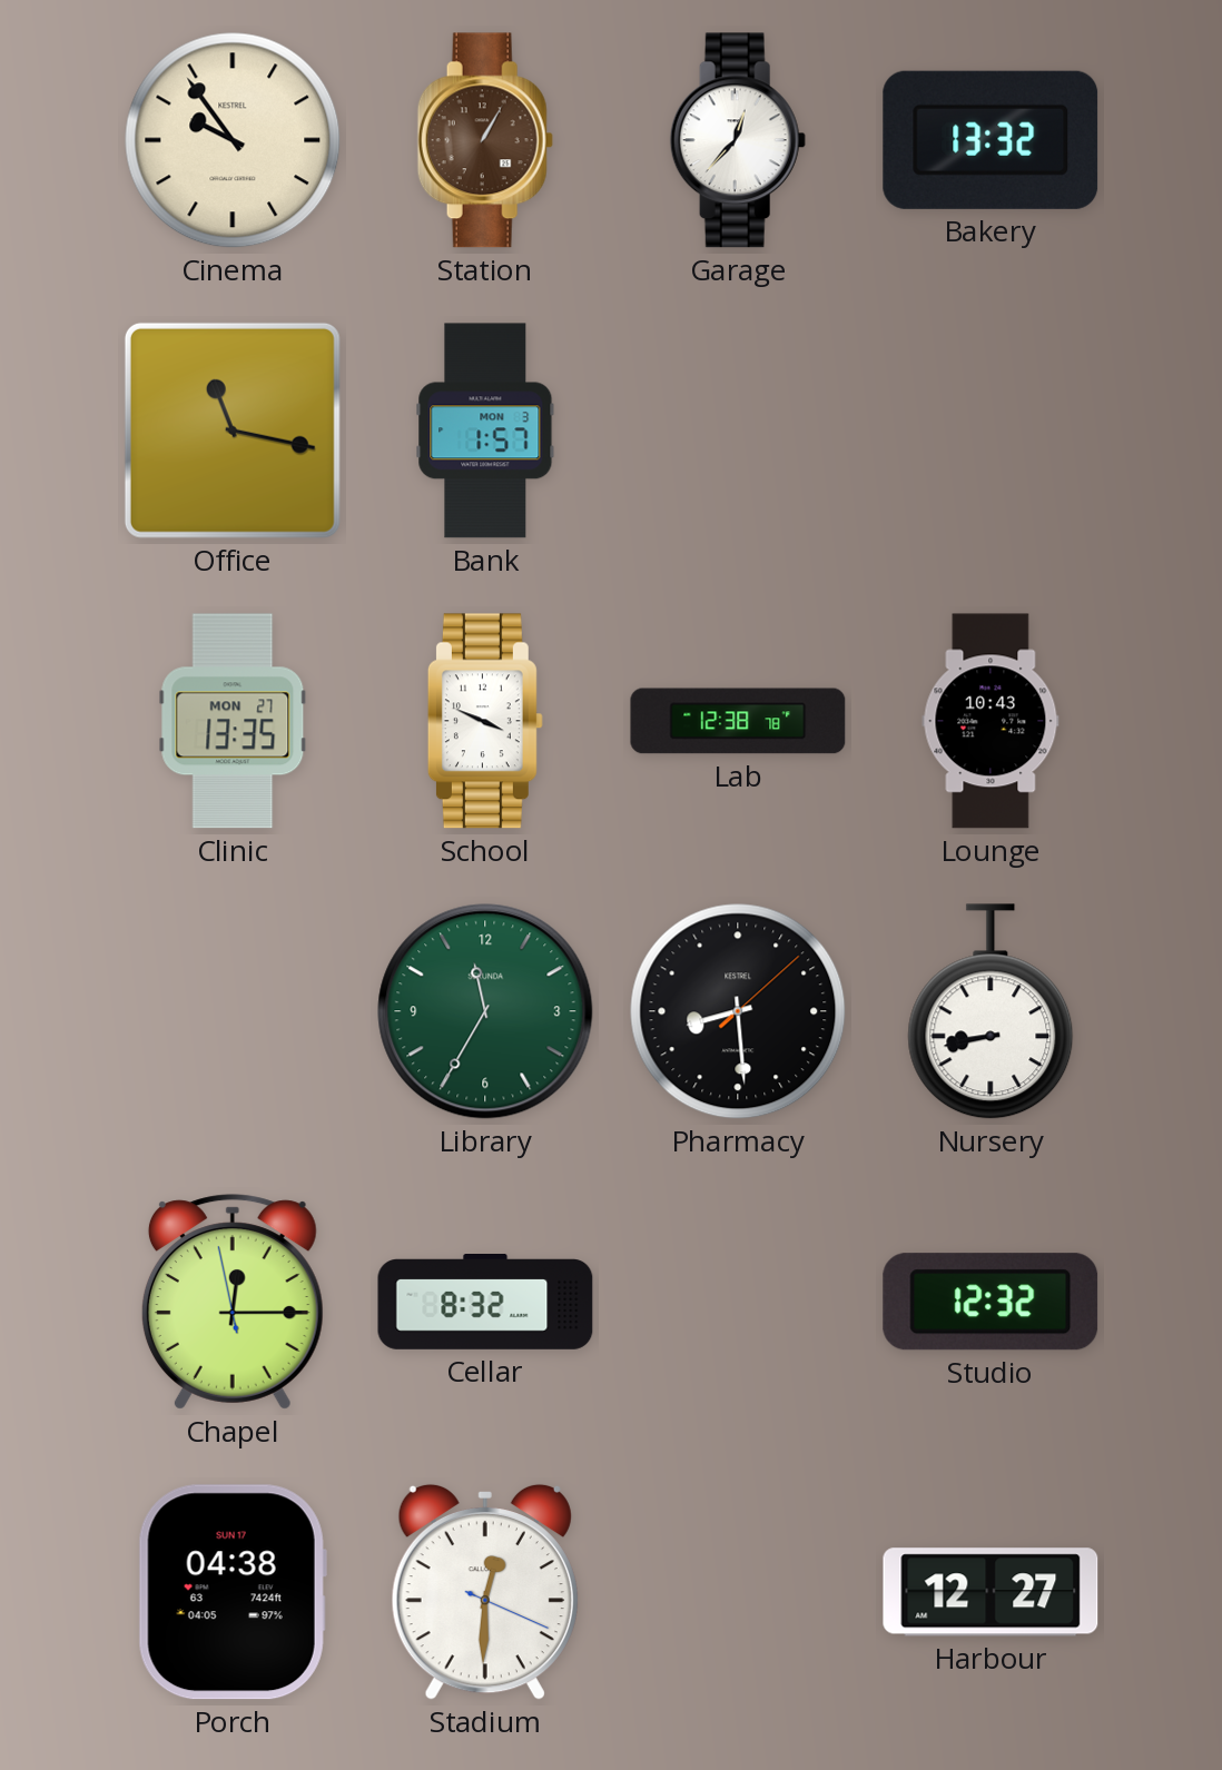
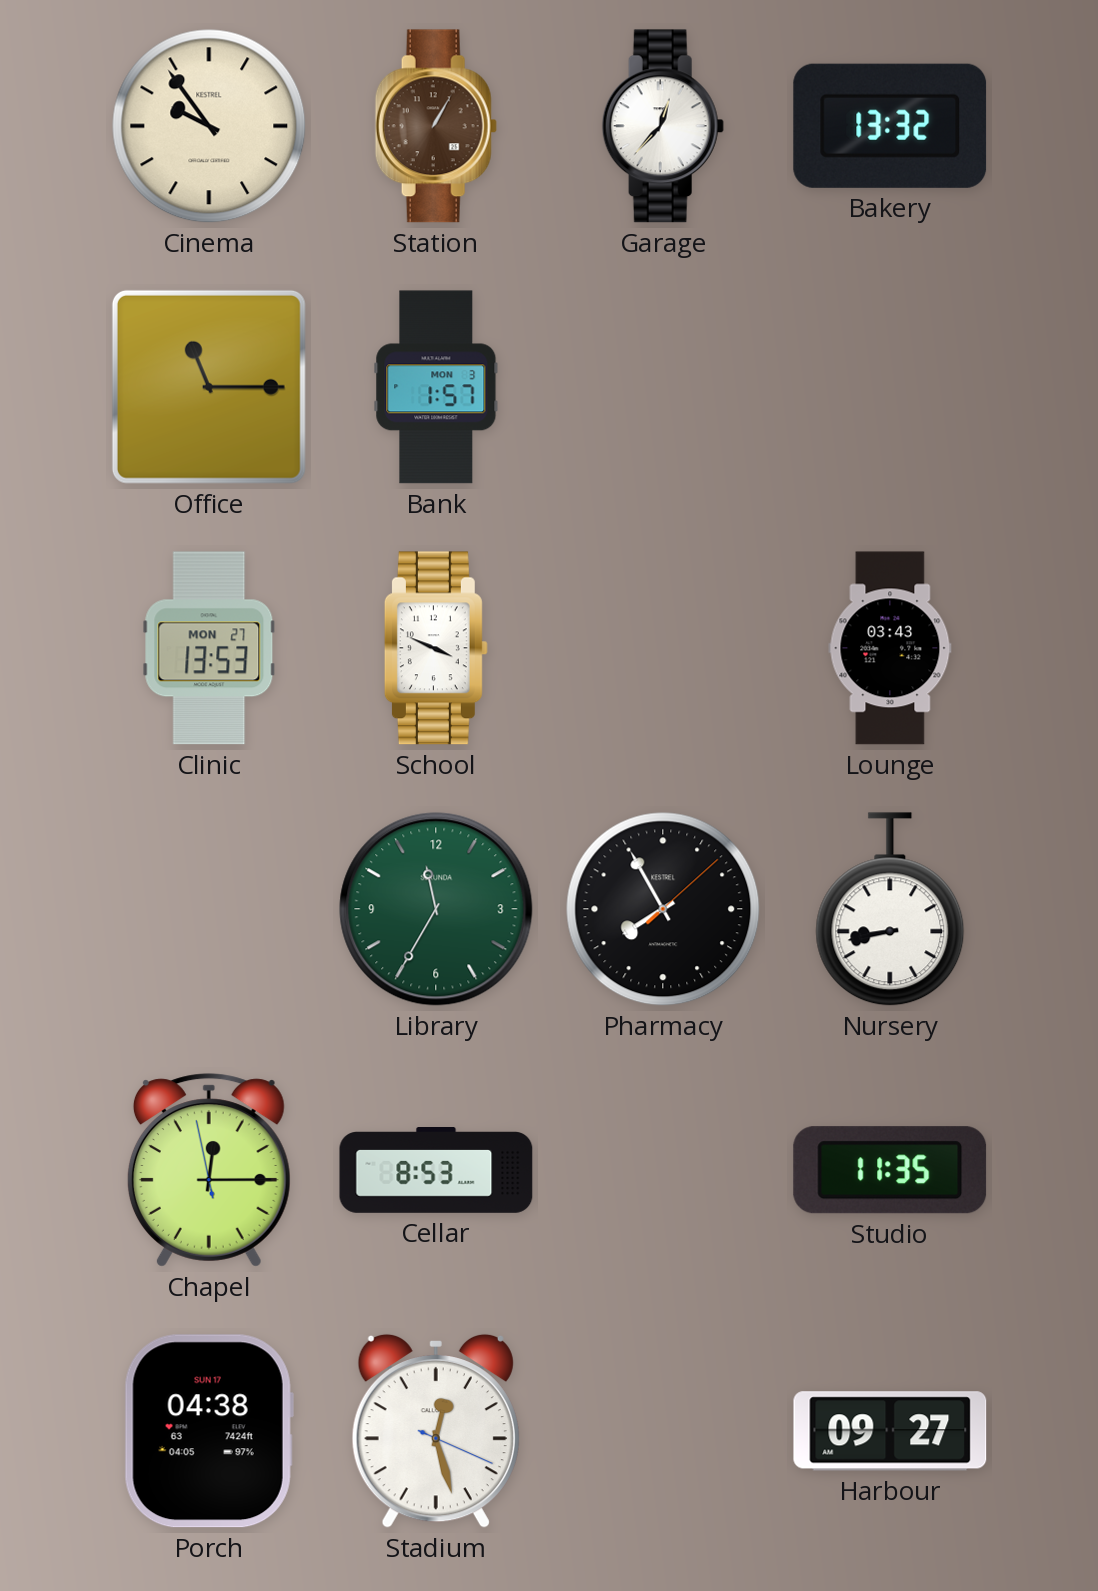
Office: 11:17 -> 11:15
Clinic: 13:35 -> 13:53
Lab: 12:38 -> none
Lounge: 10:43 -> 03:43
Pharmacy: 8:29 -> 7:55
Cellar: 8:32 -> 8:53
Studio: 12:32 -> 11:35
Stadium: 12:30 -> 12:27
Harbour: 12:27 -> 09:27
